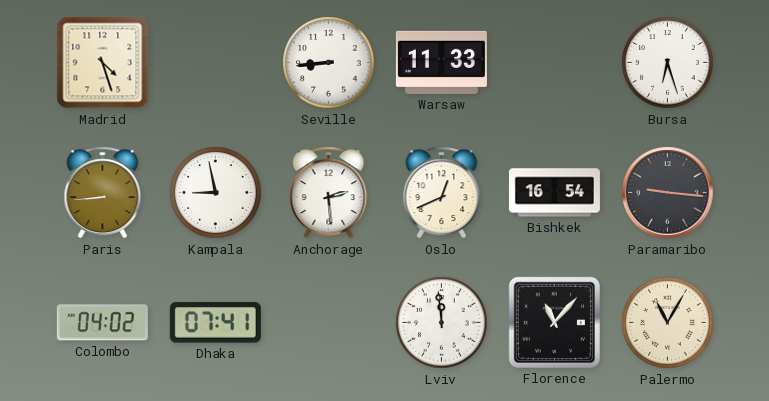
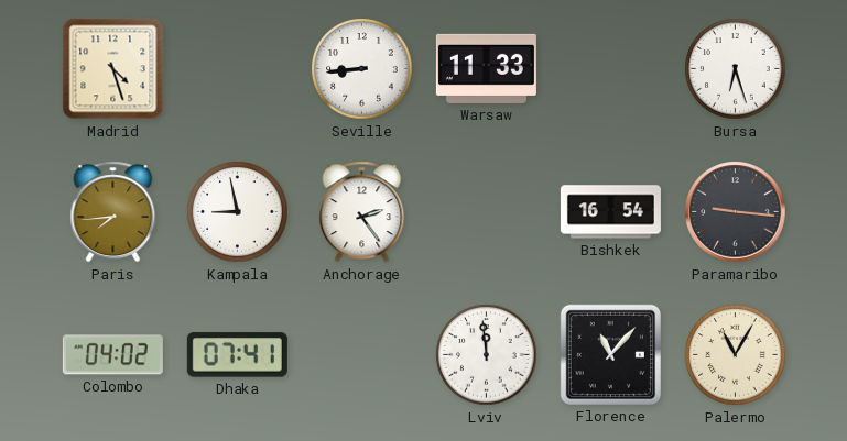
Paris: 8:44 -> 7:44
Anchorage: 2:29 -> 2:24
Oslo: 12:41 -> none
